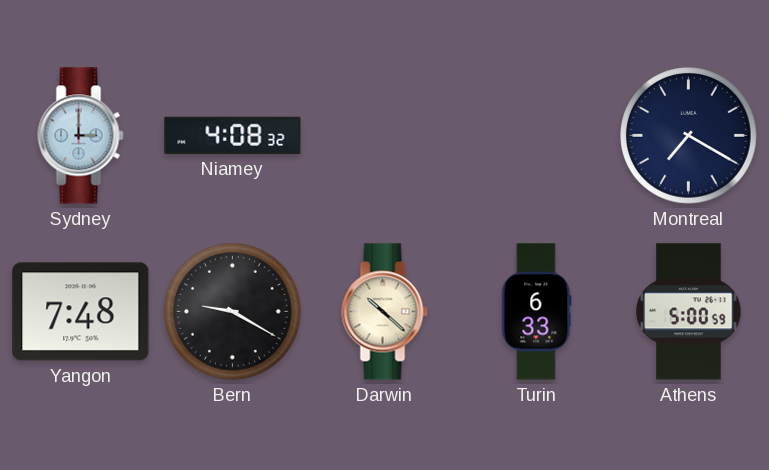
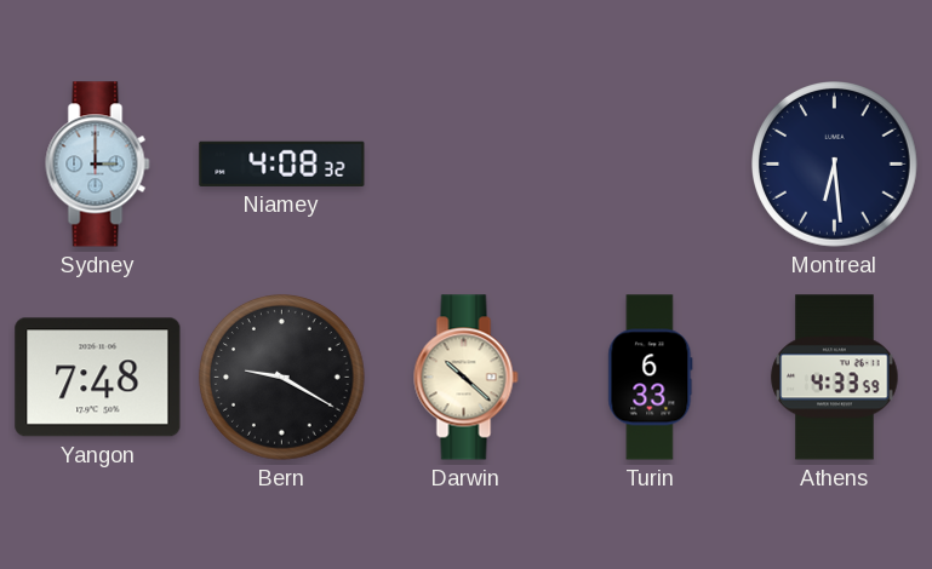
Montreal: 7:20 -> 6:29
Athens: 5:00 -> 4:33
